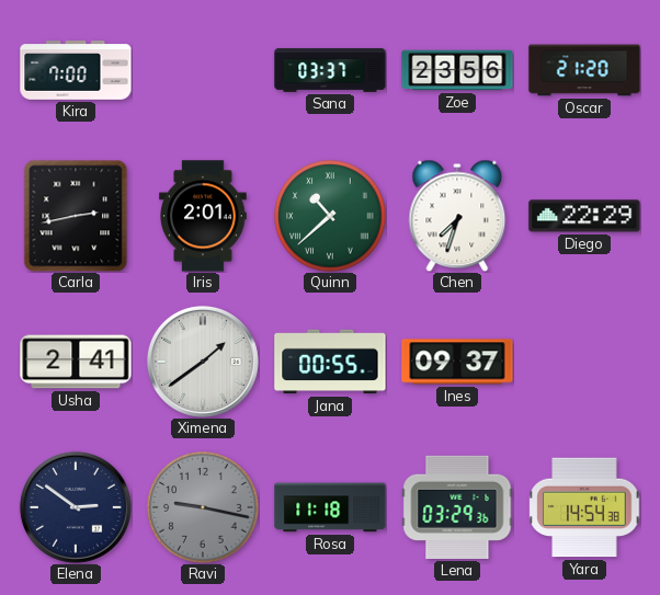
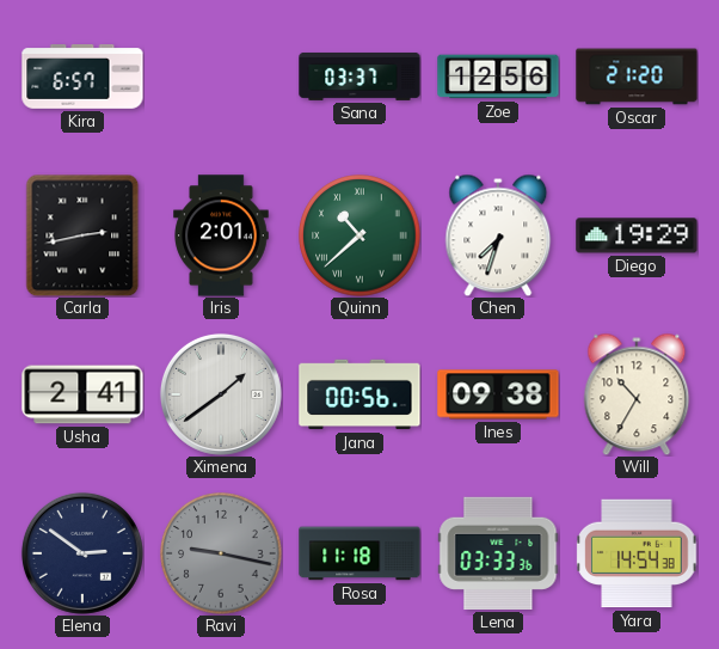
Kira: 7:00 -> 6:57
Zoe: 23:56 -> 12:56
Diego: 22:29 -> 19:29
Jana: 00:55 -> 00:56
Ines: 09:37 -> 09:38
Will: none -> 10:35
Lena: 03:29 -> 03:33
